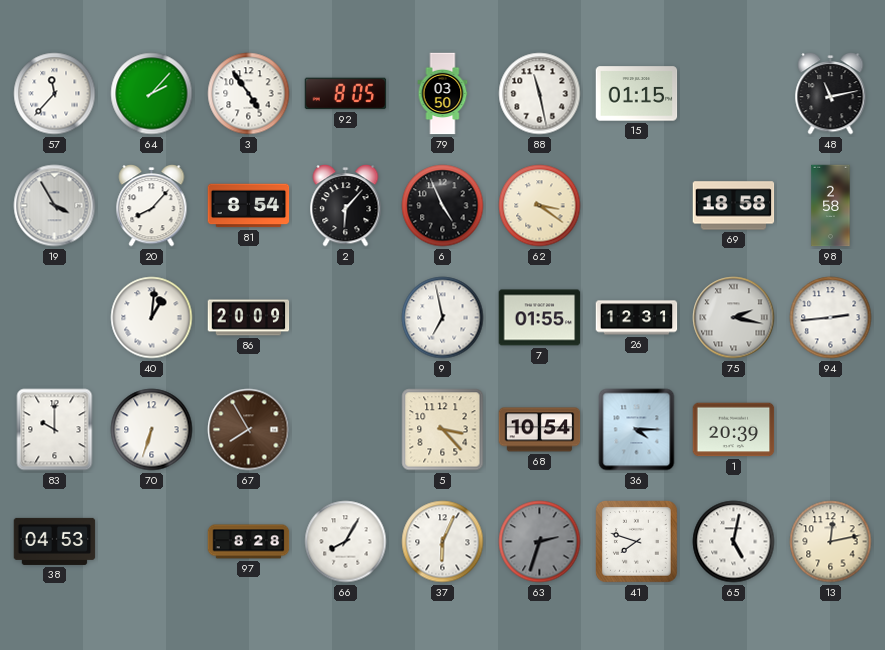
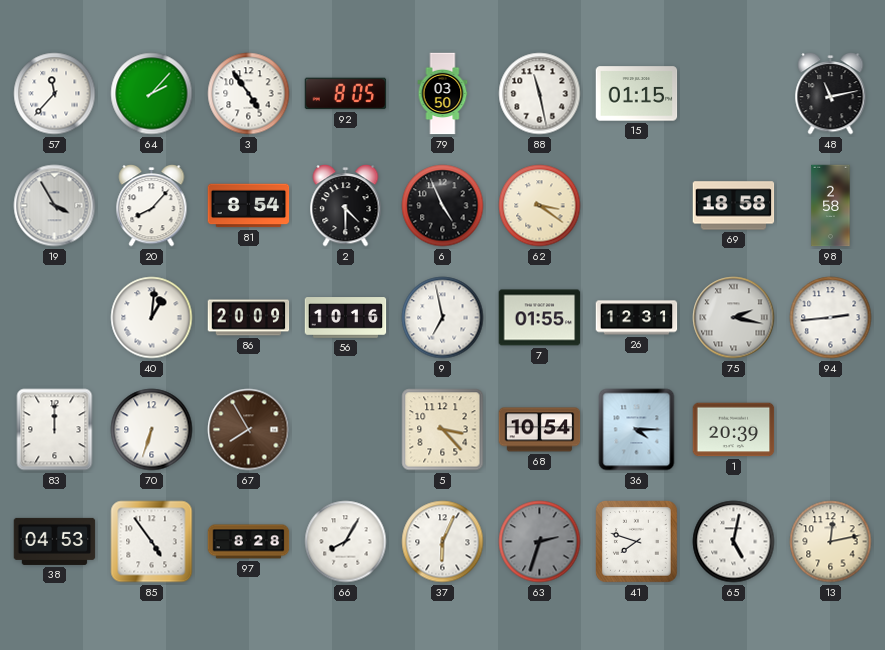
2: 6:07 -> 4:30
56: none -> 10:16
83: 10:00 -> 12:00
85: none -> 4:54
